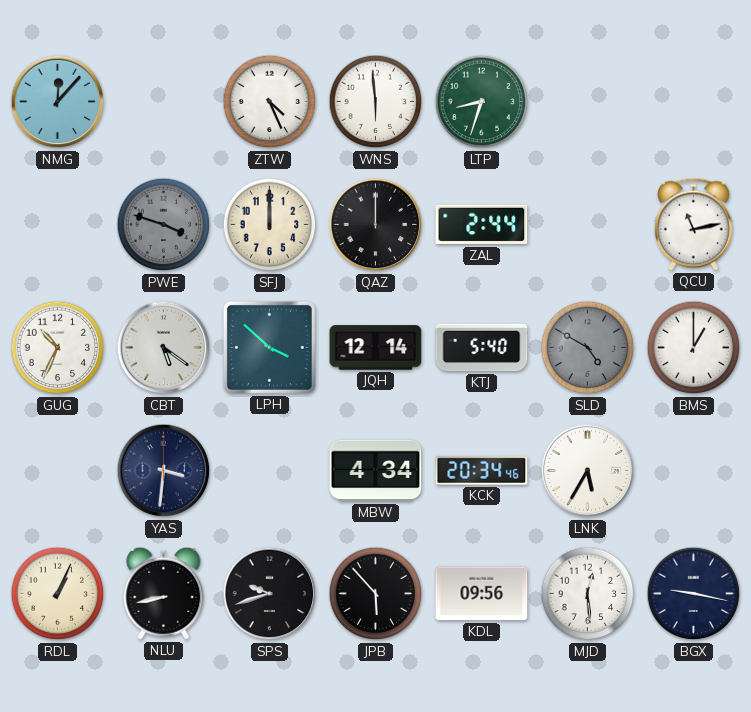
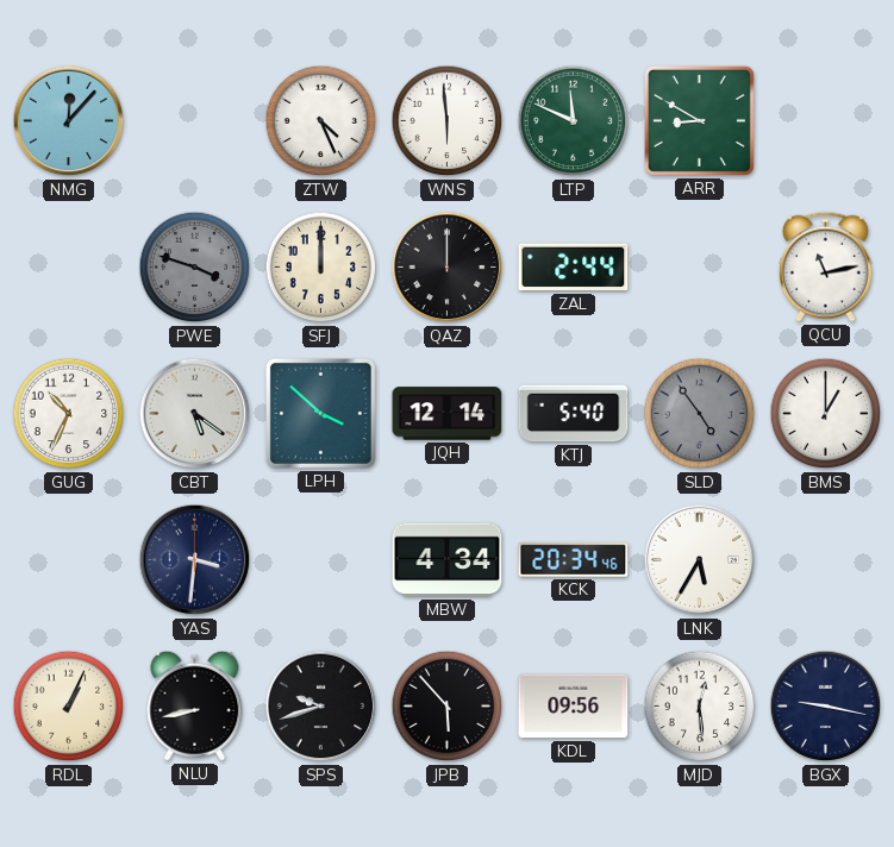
LTP: 8:33 -> 11:49
ARR: none -> 8:50
SLD: 4:50 -> 4:54
